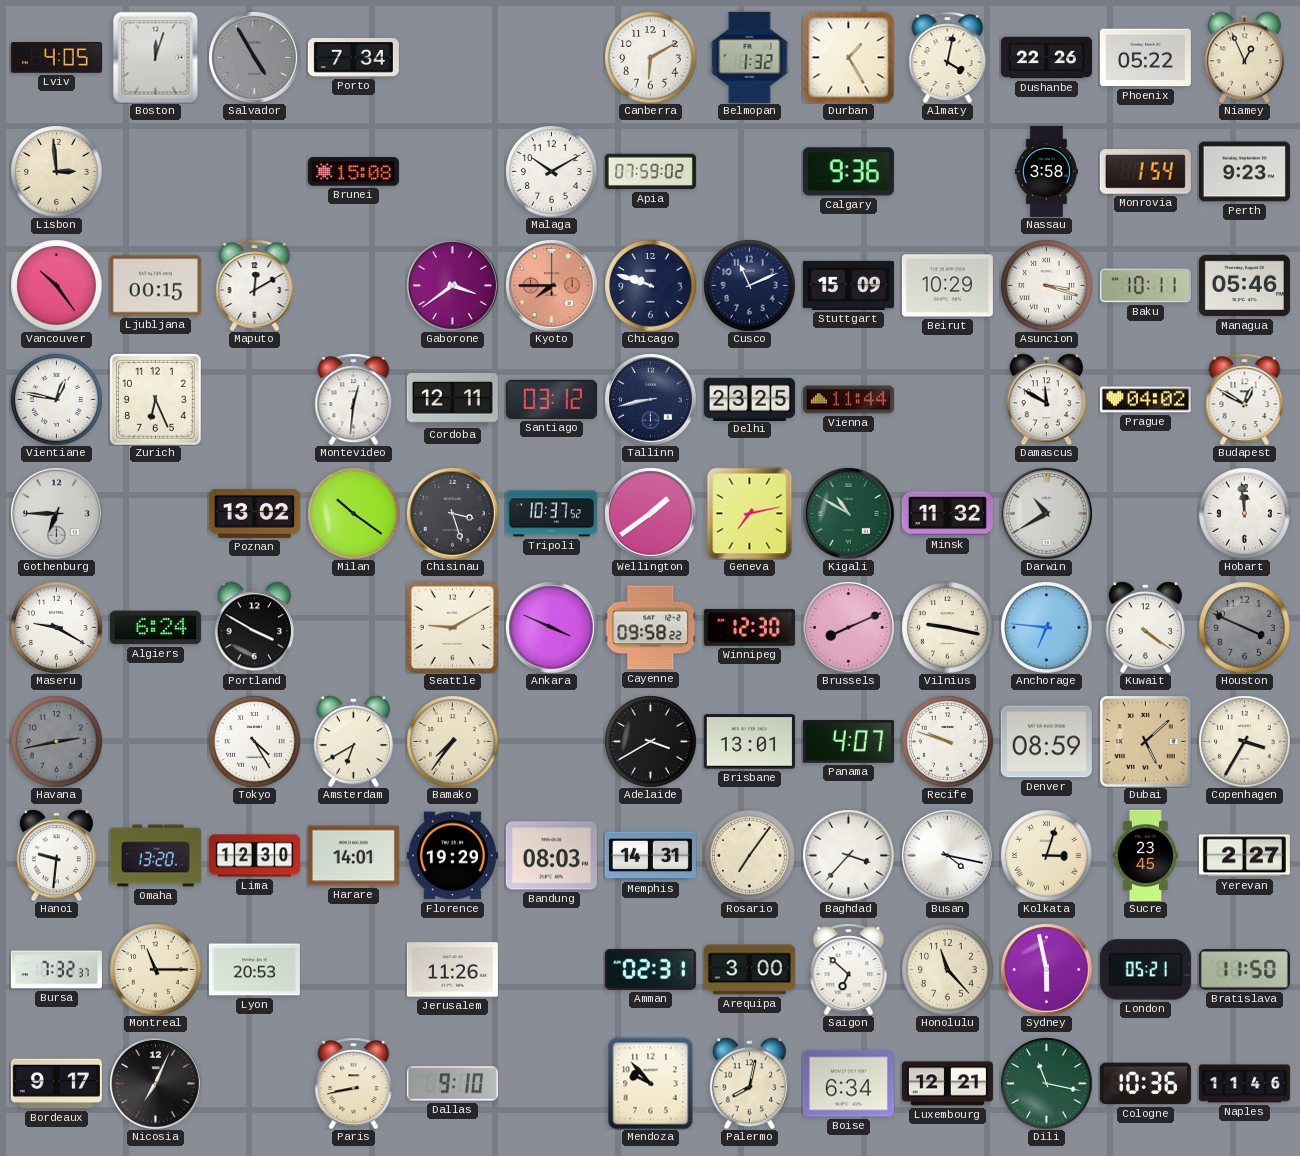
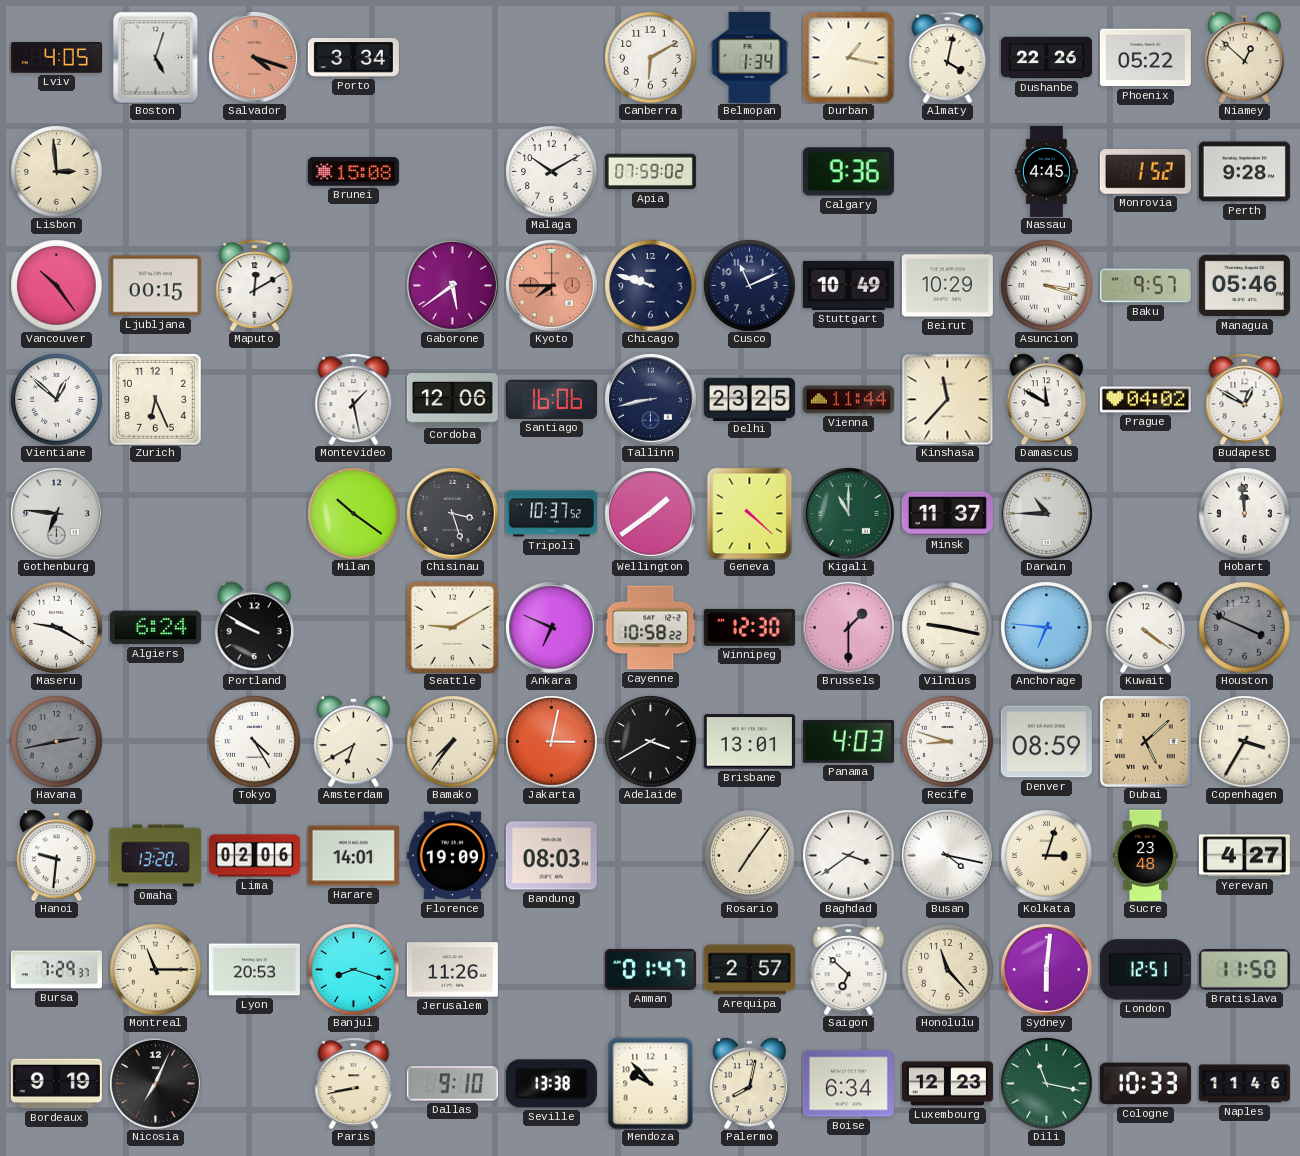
Boston: 12:03 -> 5:03
Salvador: 4:55 -> 4:18
Salvador dial: grey -> salmon
Porto: 7:34 -> 3:34
Belmopan: 1:32 -> 1:34
Durban: 1:25 -> 1:17
Niamey: 12:56 -> 12:52
Nassau: 3:58 -> 4:45
Monrovia: 1:54 -> 1:52
Perth: 9:23 -> 9:28
Gaborone: 3:39 -> 5:39
Stuttgart: 15:09 -> 10:49
Baku: 10:11 -> 9:57
Vientiane: 12:47 -> 12:52
Montevideo: 12:31 -> 1:28
Cordoba: 12:11 -> 12:06
Santiago: 03:12 -> 16:06
Kinshasa: none -> 11:37
Gothenburg: 6:45 -> 6:46
Poznan: 13:02 -> none
Geneva: 7:13 -> 4:22
Kigali: 10:50 -> 11:00
Minsk: 11:32 -> 11:37
Darwin: 10:40 -> 10:45
Portland: 3:50 -> 9:50
Ankara: 3:49 -> 6:49
Cayenne: 09:58 -> 10:58
Brussels: 8:11 -> 1:30
Jakarta: none -> 3:02
Panama: 4:07 -> 4:03
Recife: 9:48 -> 8:48
Lima: 12:30 -> 02:06
Florence: 19:29 -> 19:09
Memphis: 14:31 -> none
Baghdad: 3:37 -> 3:39
Sucre: 23:45 -> 23:48
Yerevan: 2:27 -> 4:27
Bursa: 7:32 -> 7:29
Banjul: none -> 8:18
Amman: 02:31 -> 01:47
Arequipa: 3:00 -> 2:57
Sydney: 5:58 -> 6:01
London: 05:21 -> 12:51
Bordeaux: 9:17 -> 9:19
Seville: none -> 13:38
Luxembourg: 12:21 -> 12:23
Cologne: 10:36 -> 10:33
